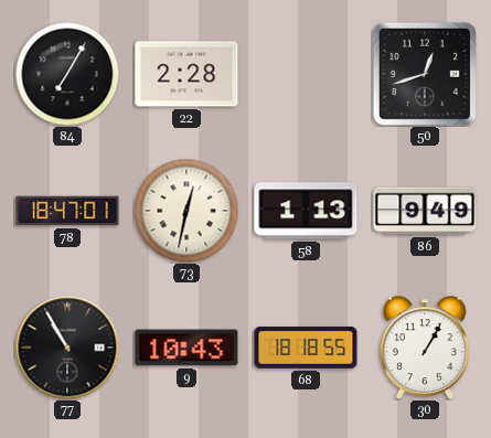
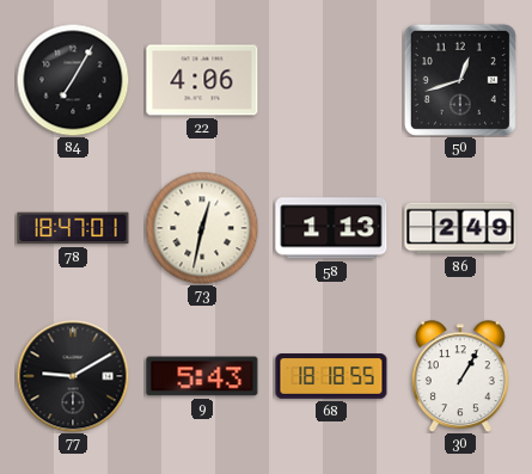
22: 2:28 -> 4:06
86: 9:49 -> 2:49
77: 10:55 -> 9:10
9: 10:43 -> 5:43
